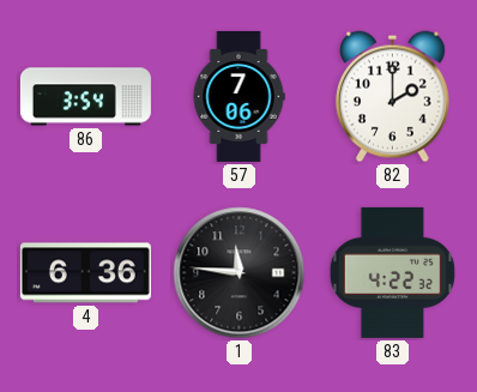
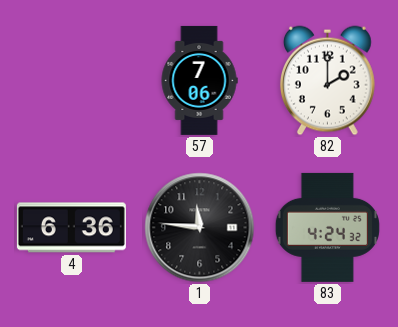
86: 3:54 -> none
83: 4:22 -> 4:24
